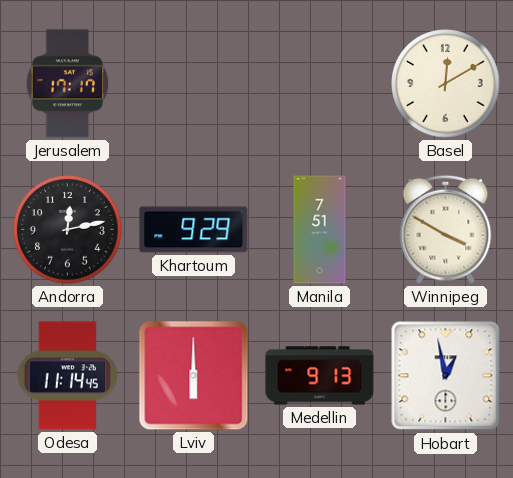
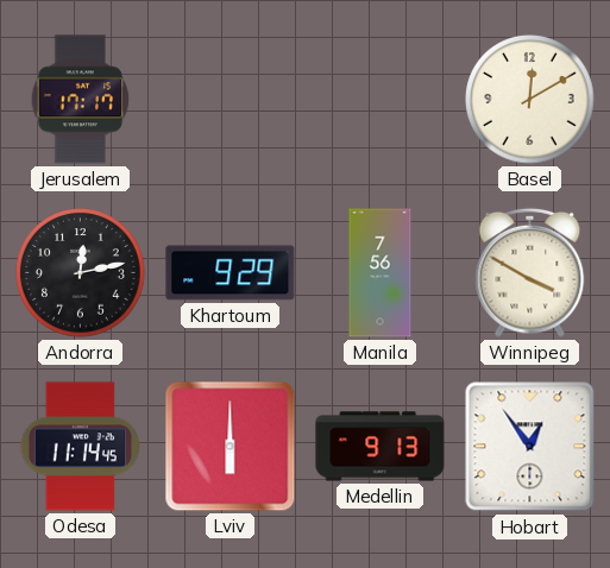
Manila: 7:51 -> 7:56
Hobart: 12:58 -> 12:54
